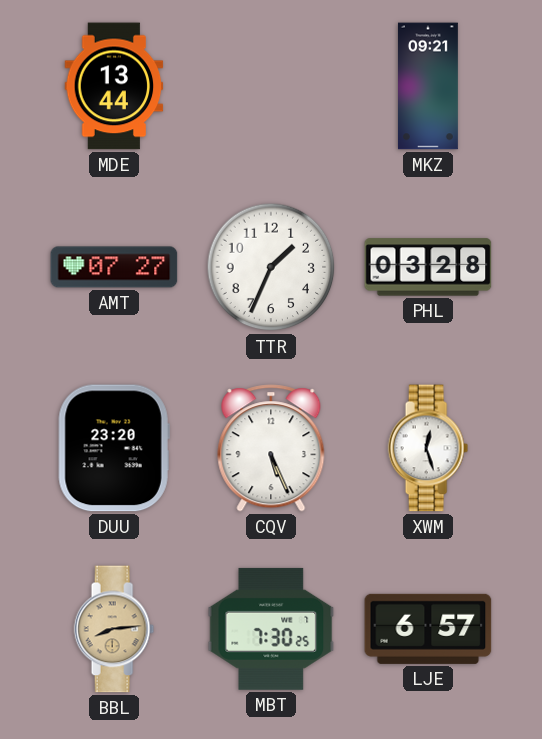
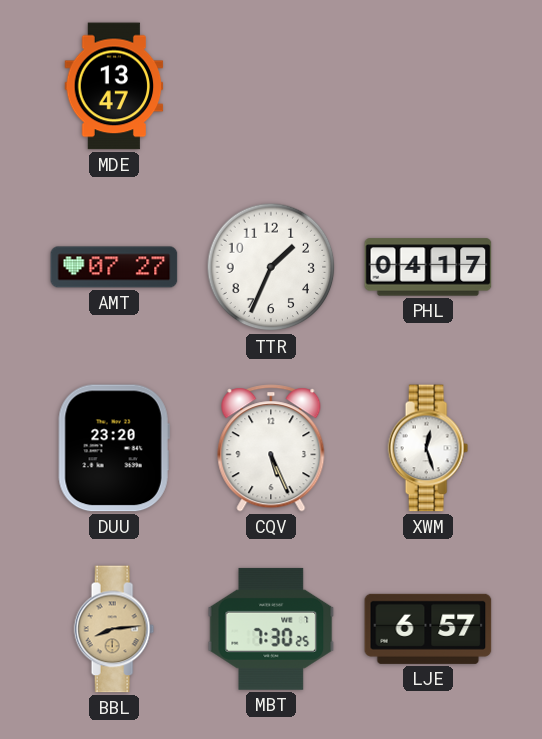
MDE: 13:44 -> 13:47
MKZ: 09:21 -> none
PHL: 03:28 -> 04:17
